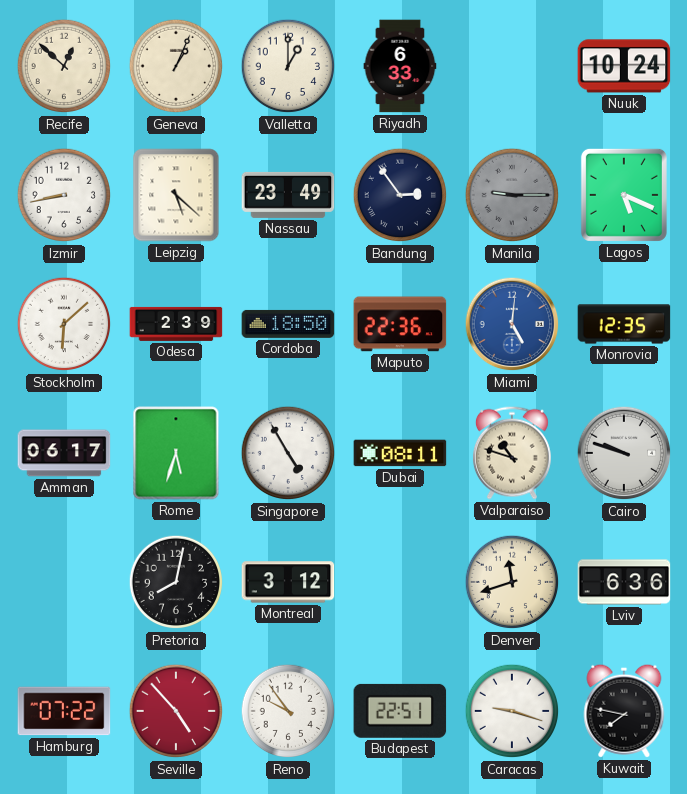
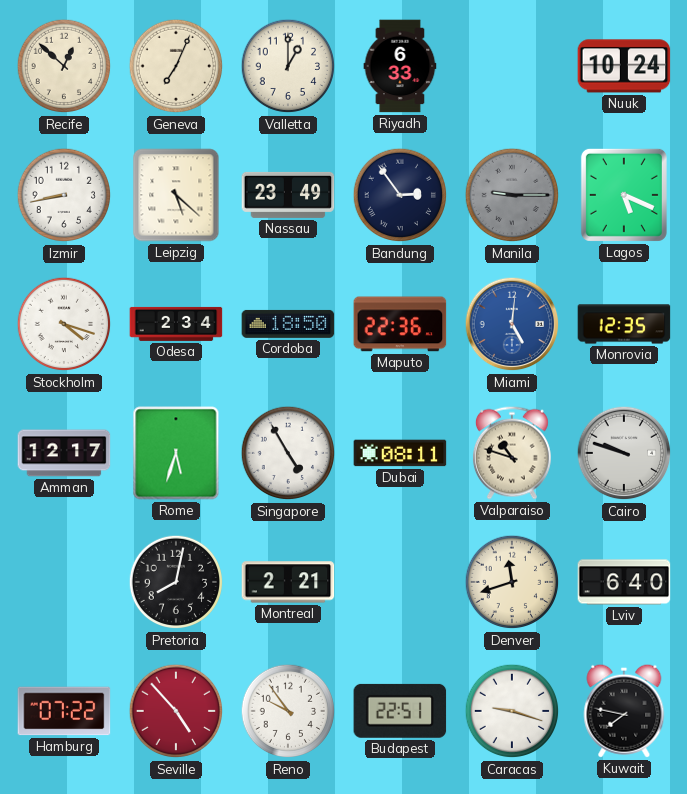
Geneva: 1:04 -> 7:04
Stockholm: 6:08 -> 4:18
Odesa: 2:39 -> 2:34
Amman: 06:17 -> 12:17
Montreal: 3:12 -> 2:21
Lviv: 6:36 -> 6:40
